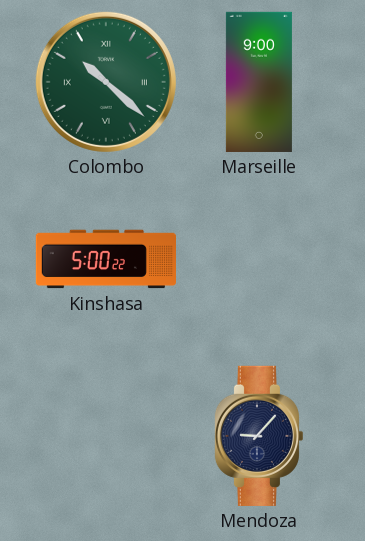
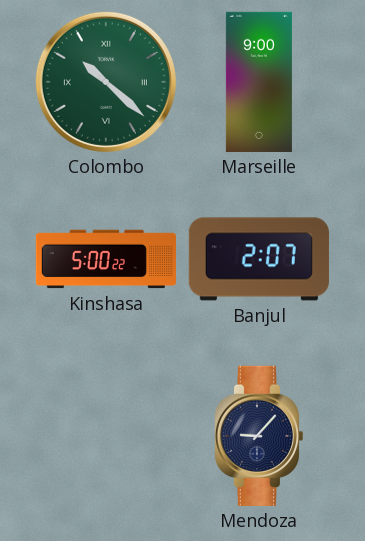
Banjul: none -> 2:07
